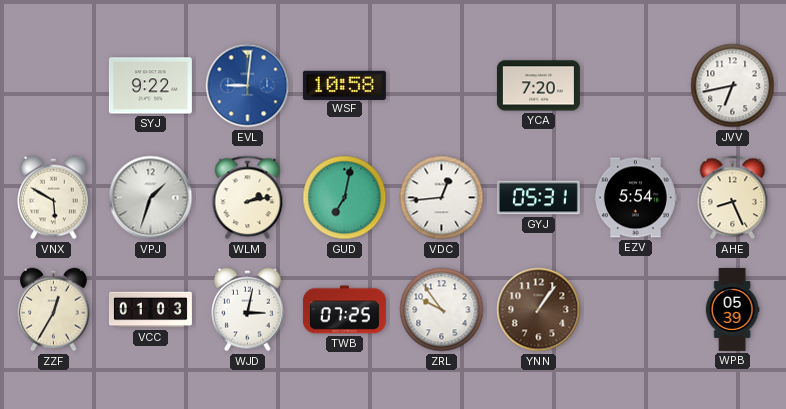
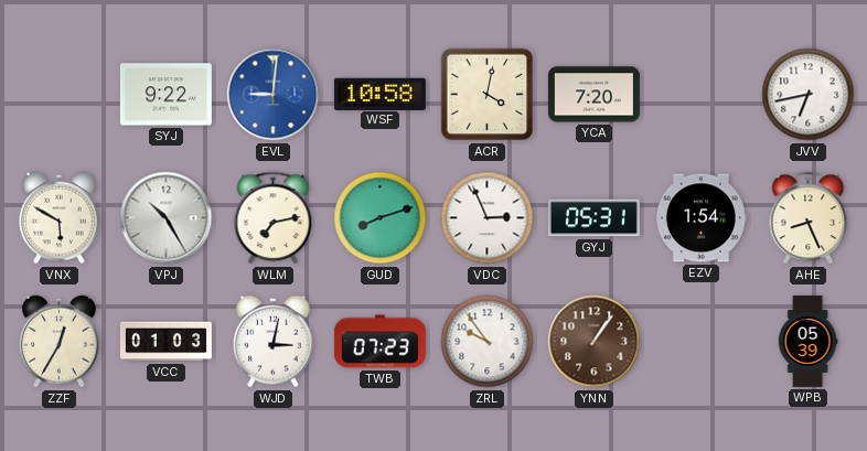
ACR: none -> 4:02
VPJ: 1:33 -> 10:25
WLM: 2:13 -> 7:13
GUD: 7:02 -> 8:12
VDC: 12:44 -> 2:56
EZV: 5:54 -> 1:54
TWB: 07:25 -> 07:23
